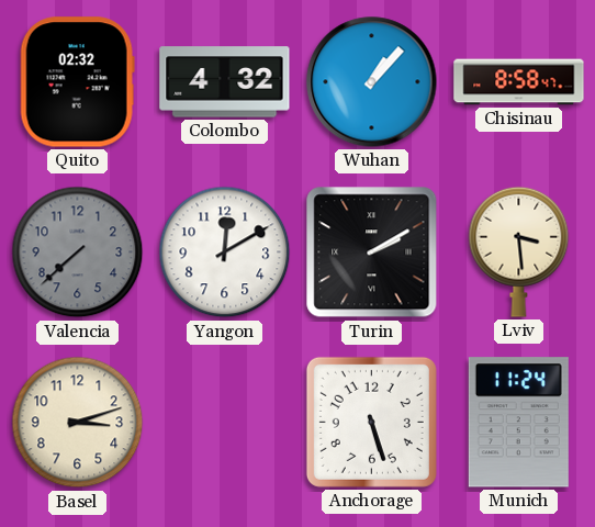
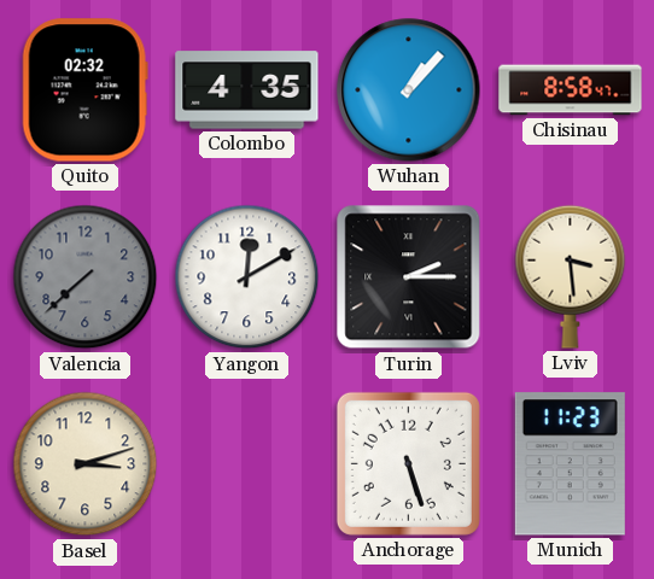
Colombo: 4:32 -> 4:35
Turin: 2:10 -> 2:15
Munich: 11:24 -> 11:23
